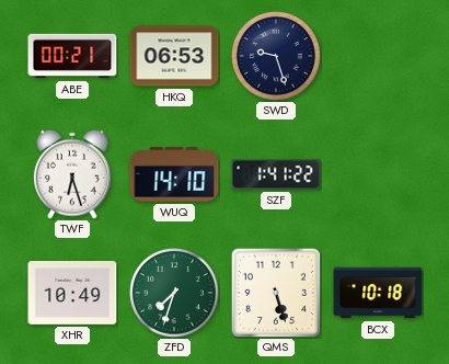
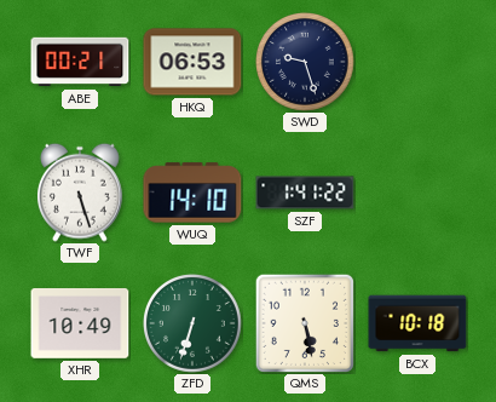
TWF: 6:27 -> 5:27
ZFD: 7:33 -> 6:33
QMS: 5:27 -> 5:28
